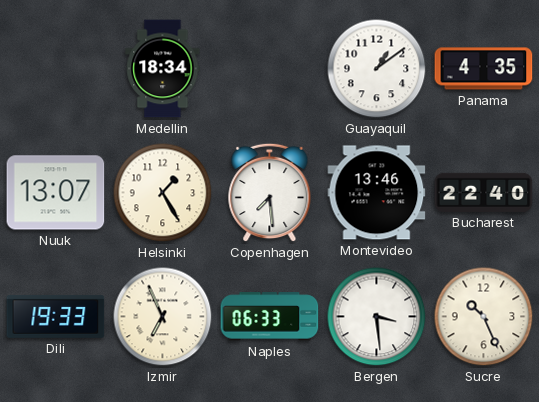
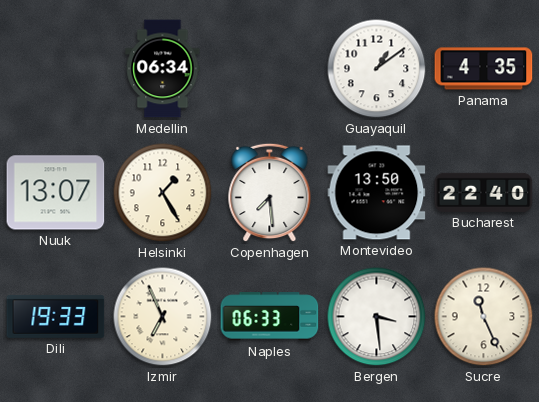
Medellin: 18:34 -> 06:34
Montevideo: 13:46 -> 13:50
Sucre: 10:26 -> 11:26
